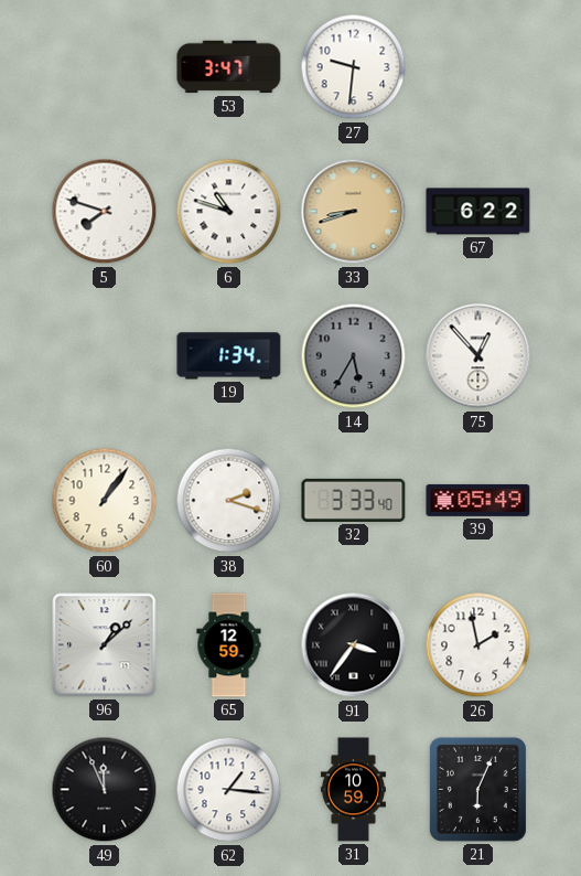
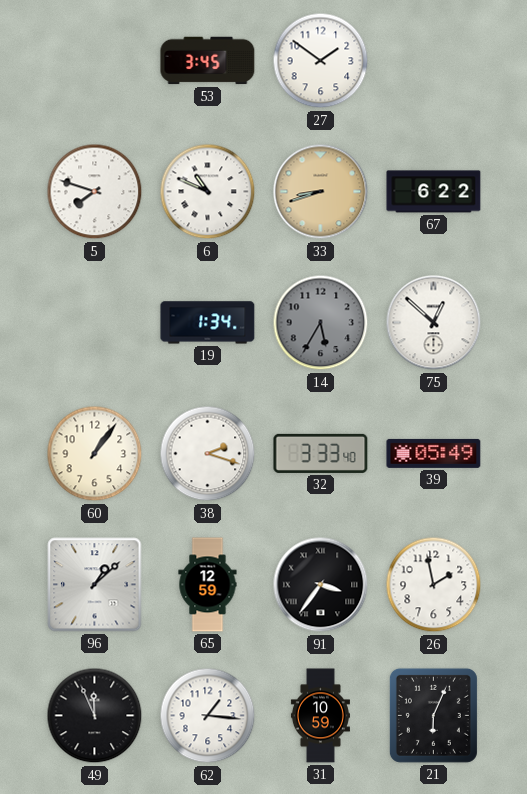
53: 3:47 -> 3:45
27: 9:31 -> 1:51
6: 10:48 -> 10:49
75: 12:53 -> 12:52
